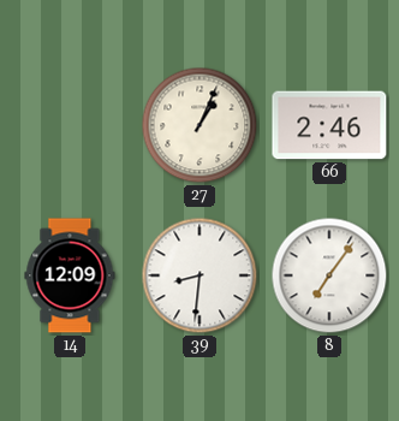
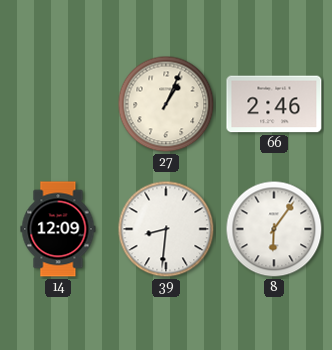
8: 7:06 -> 6:06
